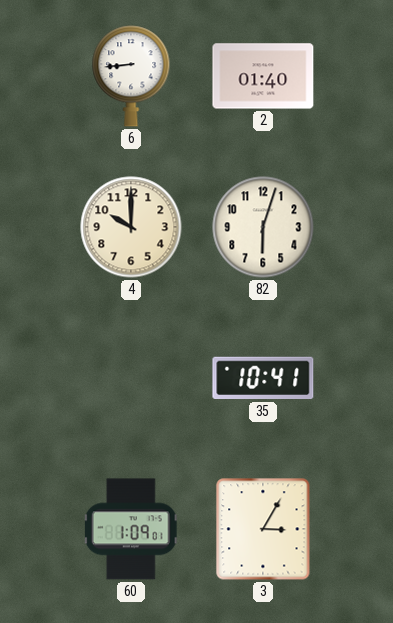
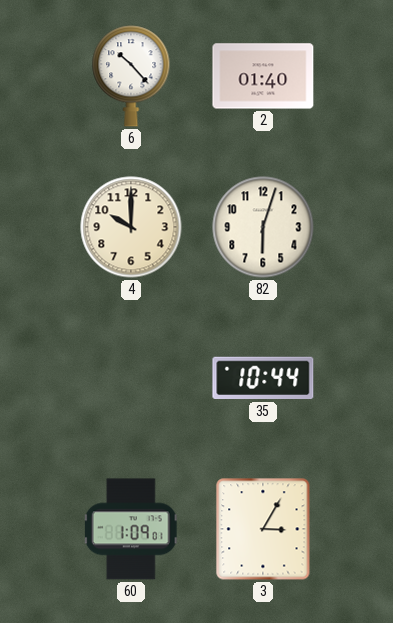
6: 8:44 -> 10:23
35: 10:41 -> 10:44
